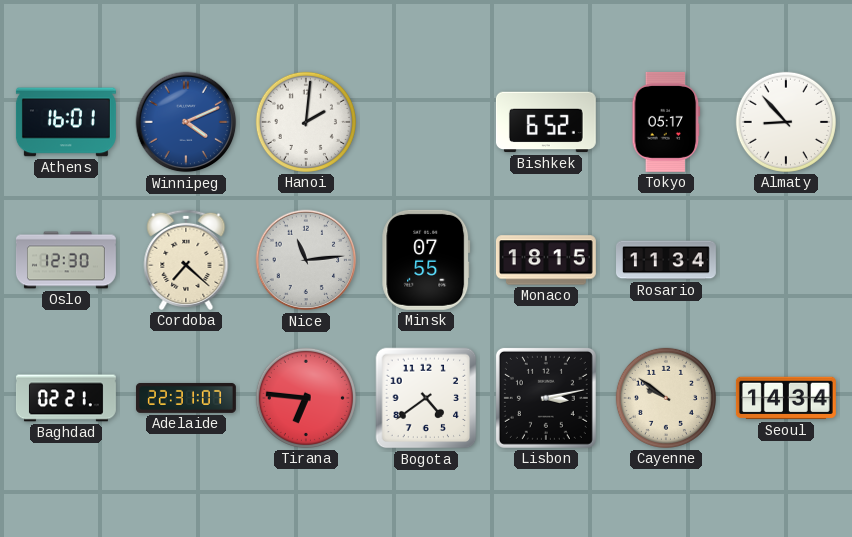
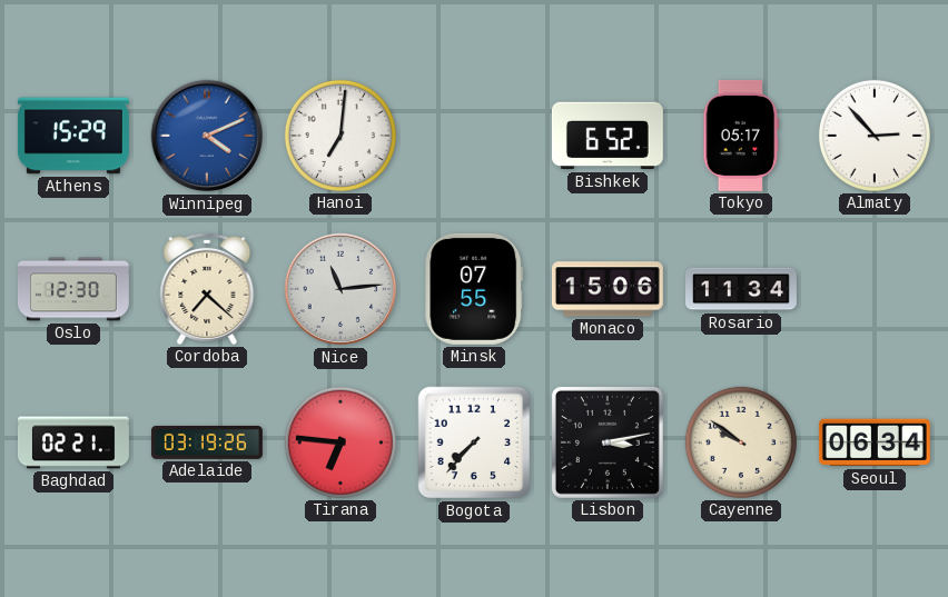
Athens: 16:01 -> 15:29
Hanoi: 2:01 -> 7:01
Almaty: 8:53 -> 2:53
Monaco: 18:15 -> 15:06
Adelaide: 22:31 -> 03:19
Bogota: 4:39 -> 7:37
Seoul: 14:34 -> 06:34
